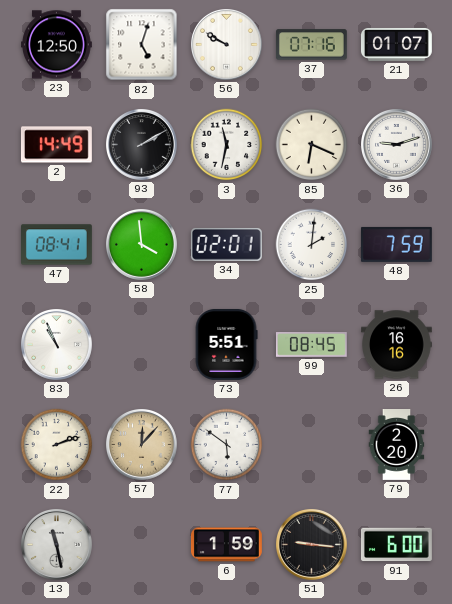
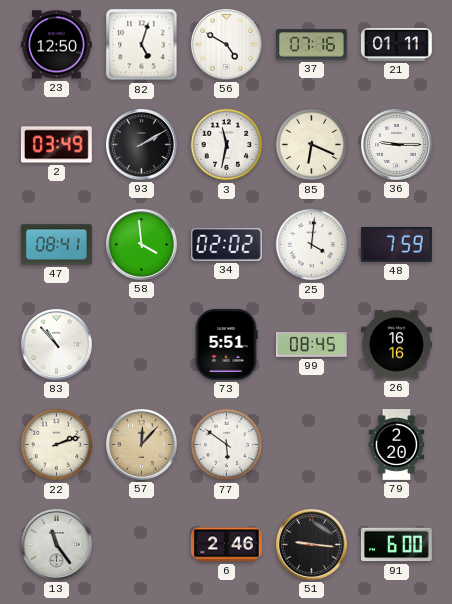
56: 9:50 -> 4:50
21: 01:07 -> 01:11
2: 14:49 -> 03:49
36: 9:12 -> 9:15
34: 02:01 -> 02:02
25: 2:01 -> 4:01
83: 10:56 -> 10:53
13: 11:28 -> 11:24
6: 1:59 -> 2:46
